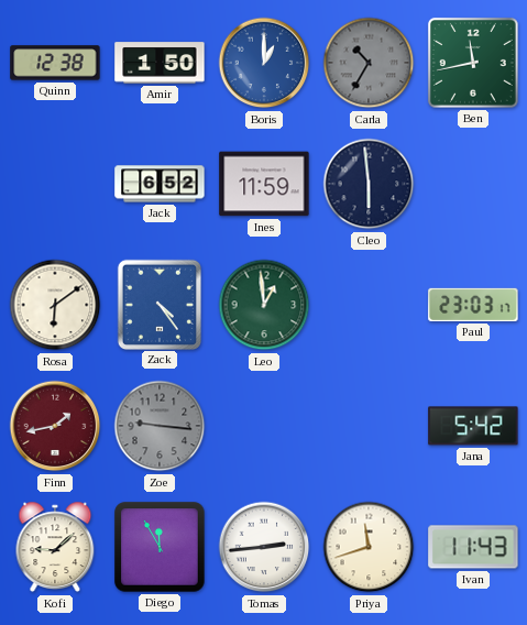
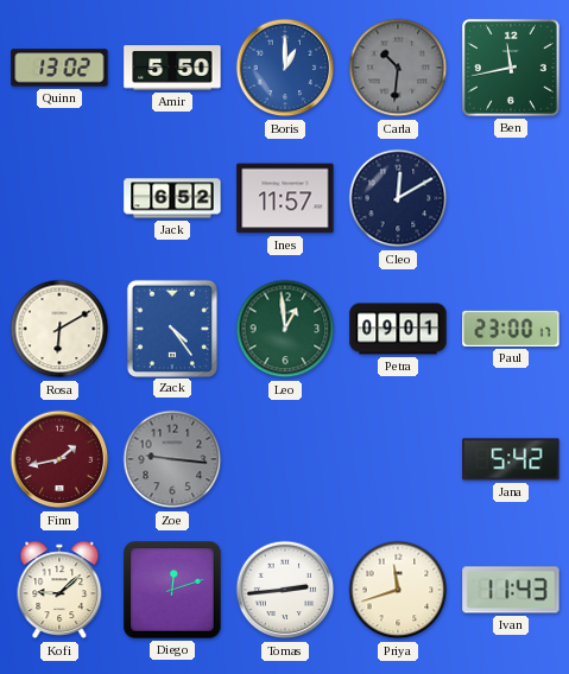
Quinn: 12:38 -> 13:02
Amir: 1:50 -> 5:50
Carla: 10:35 -> 10:31
Ines: 11:59 -> 11:57
Cleo: 5:59 -> 12:10
Rosa: 6:09 -> 6:10
Petra: none -> 09:01
Paul: 23:03 -> 23:00
Diego: 11:55 -> 12:12
